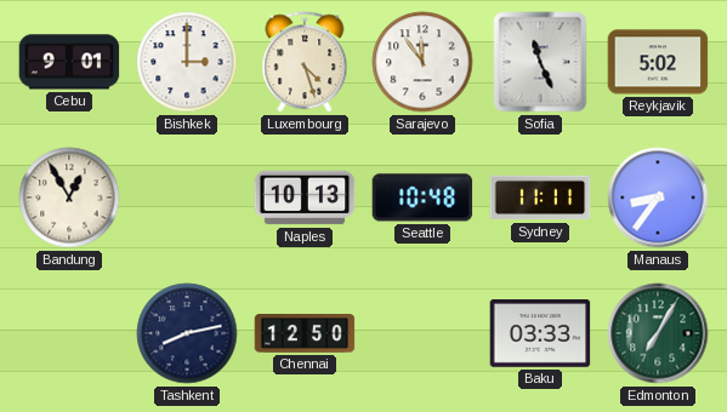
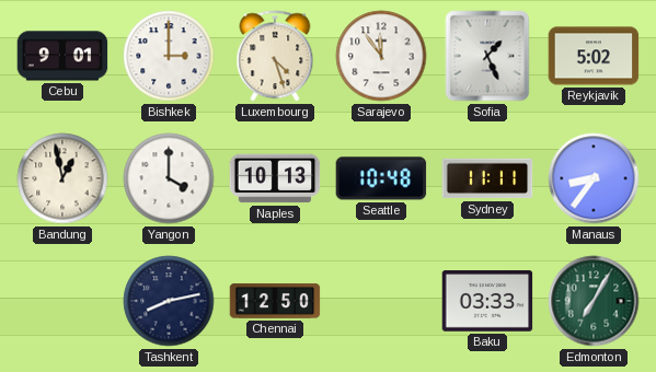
Sofia: 11:26 -> 1:26
Bandung: 12:55 -> 12:58
Yangon: none -> 4:00
